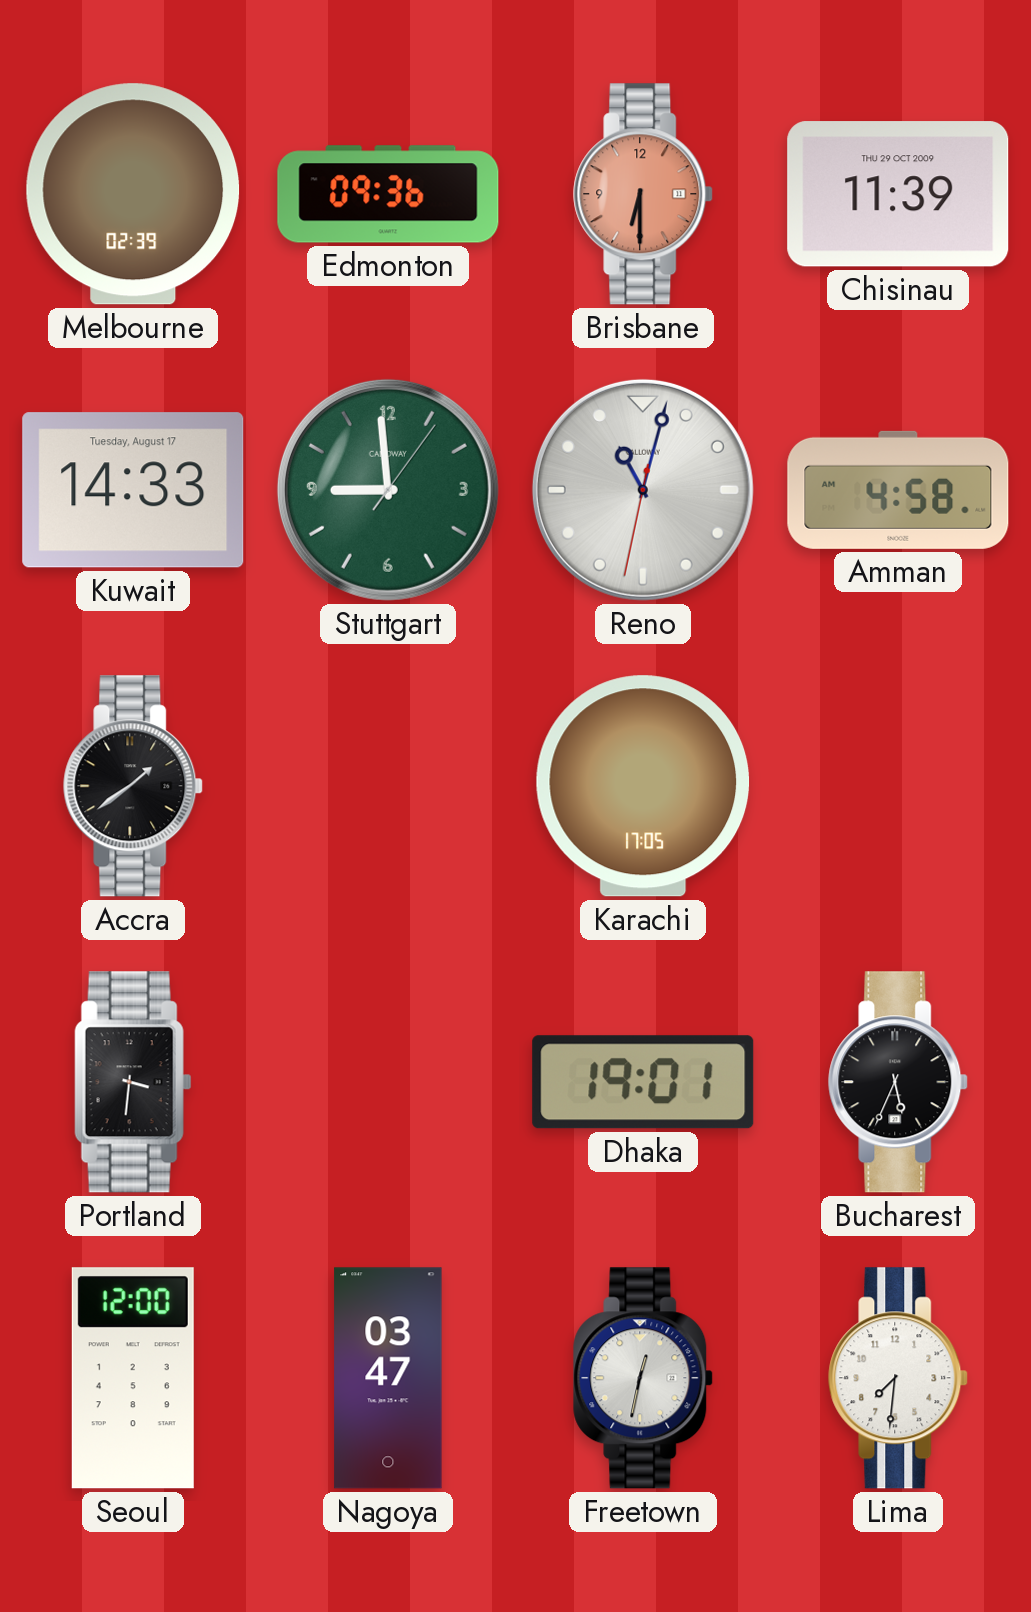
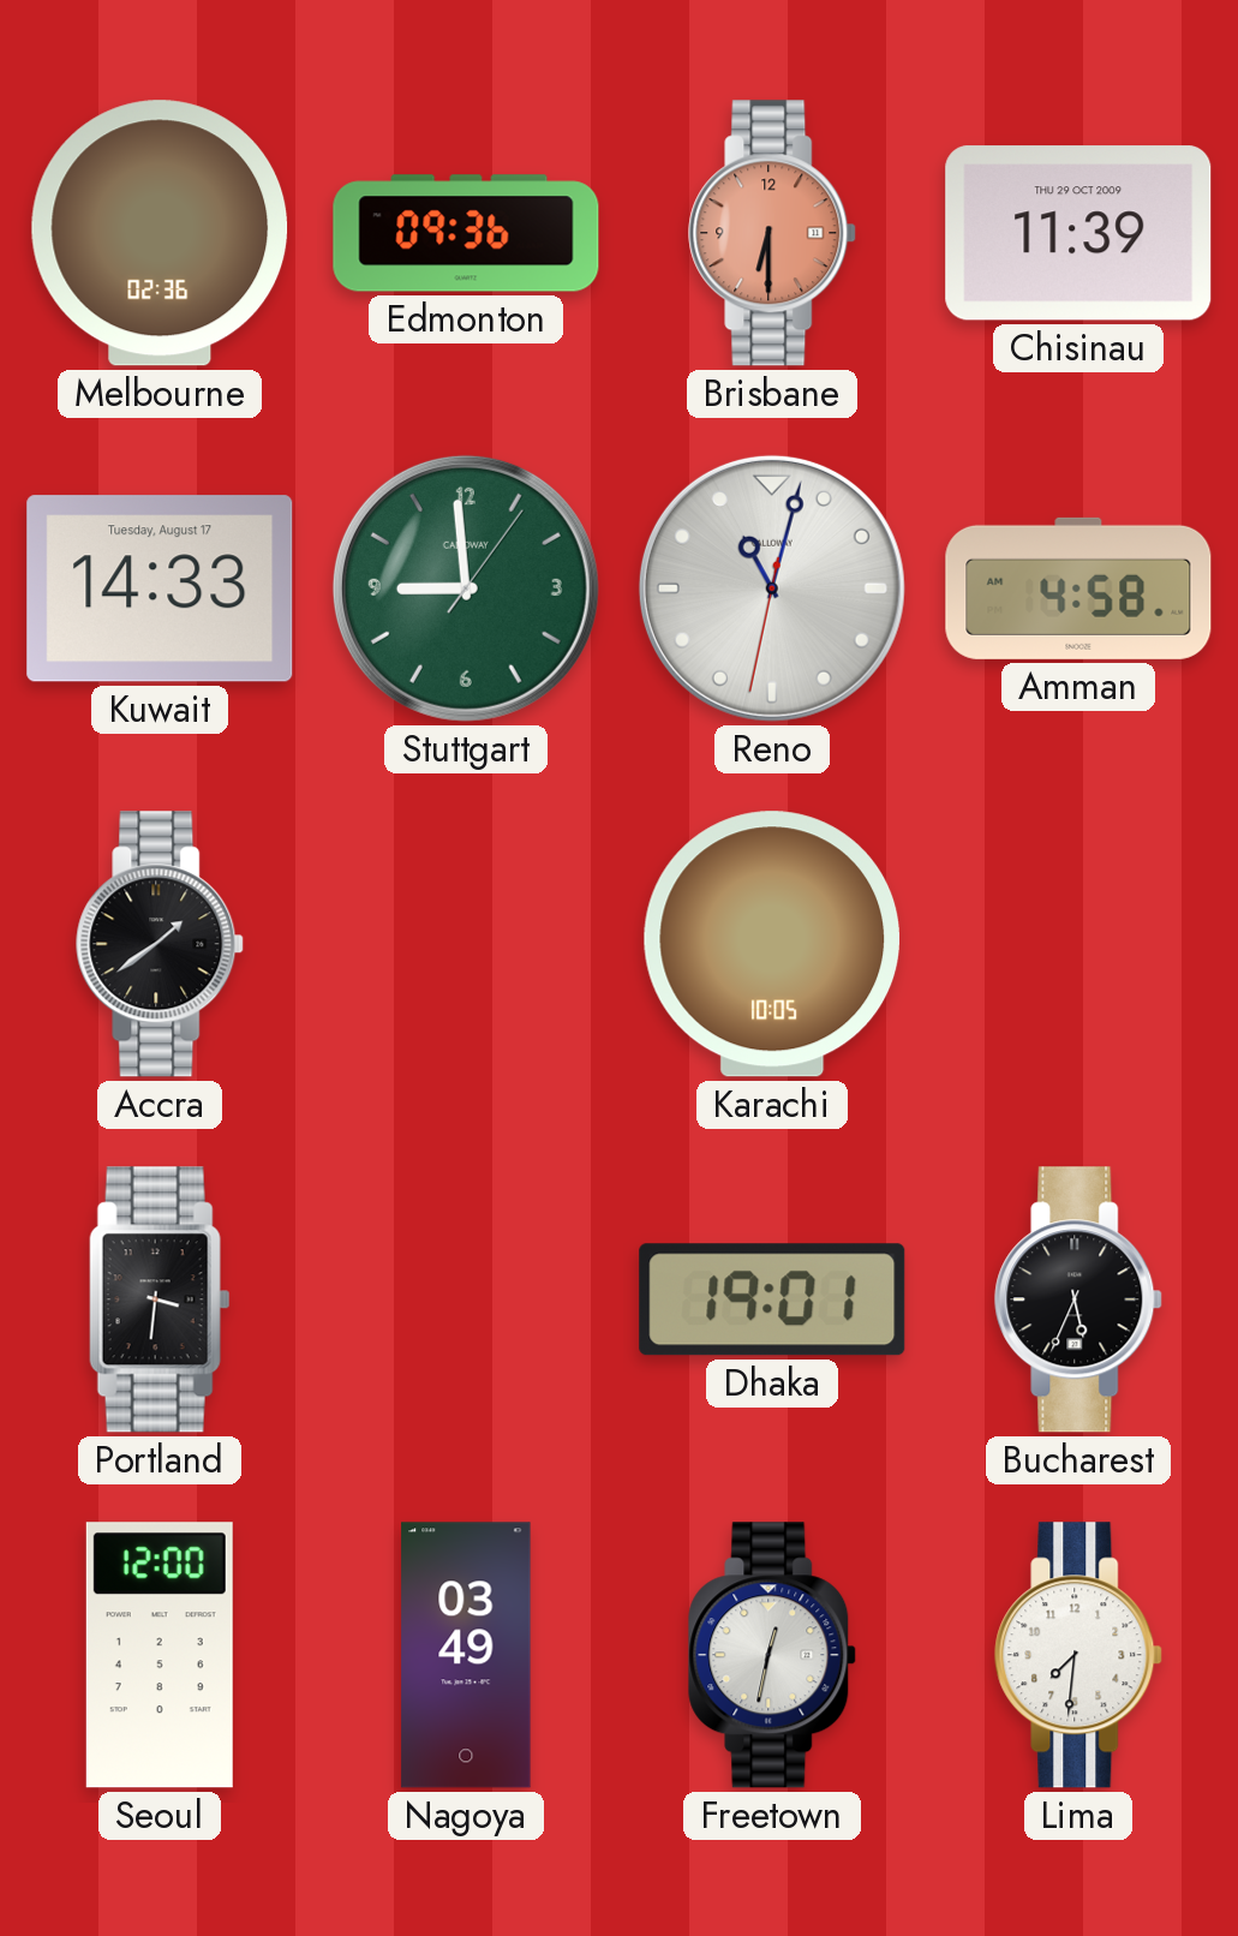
Melbourne: 02:39 -> 02:36
Karachi: 17:05 -> 10:05
Nagoya: 03:47 -> 03:49
